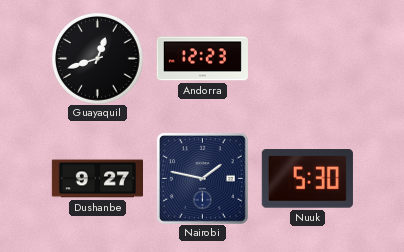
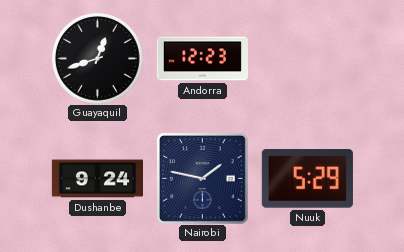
Dushanbe: 9:27 -> 9:24
Nuuk: 5:30 -> 5:29
